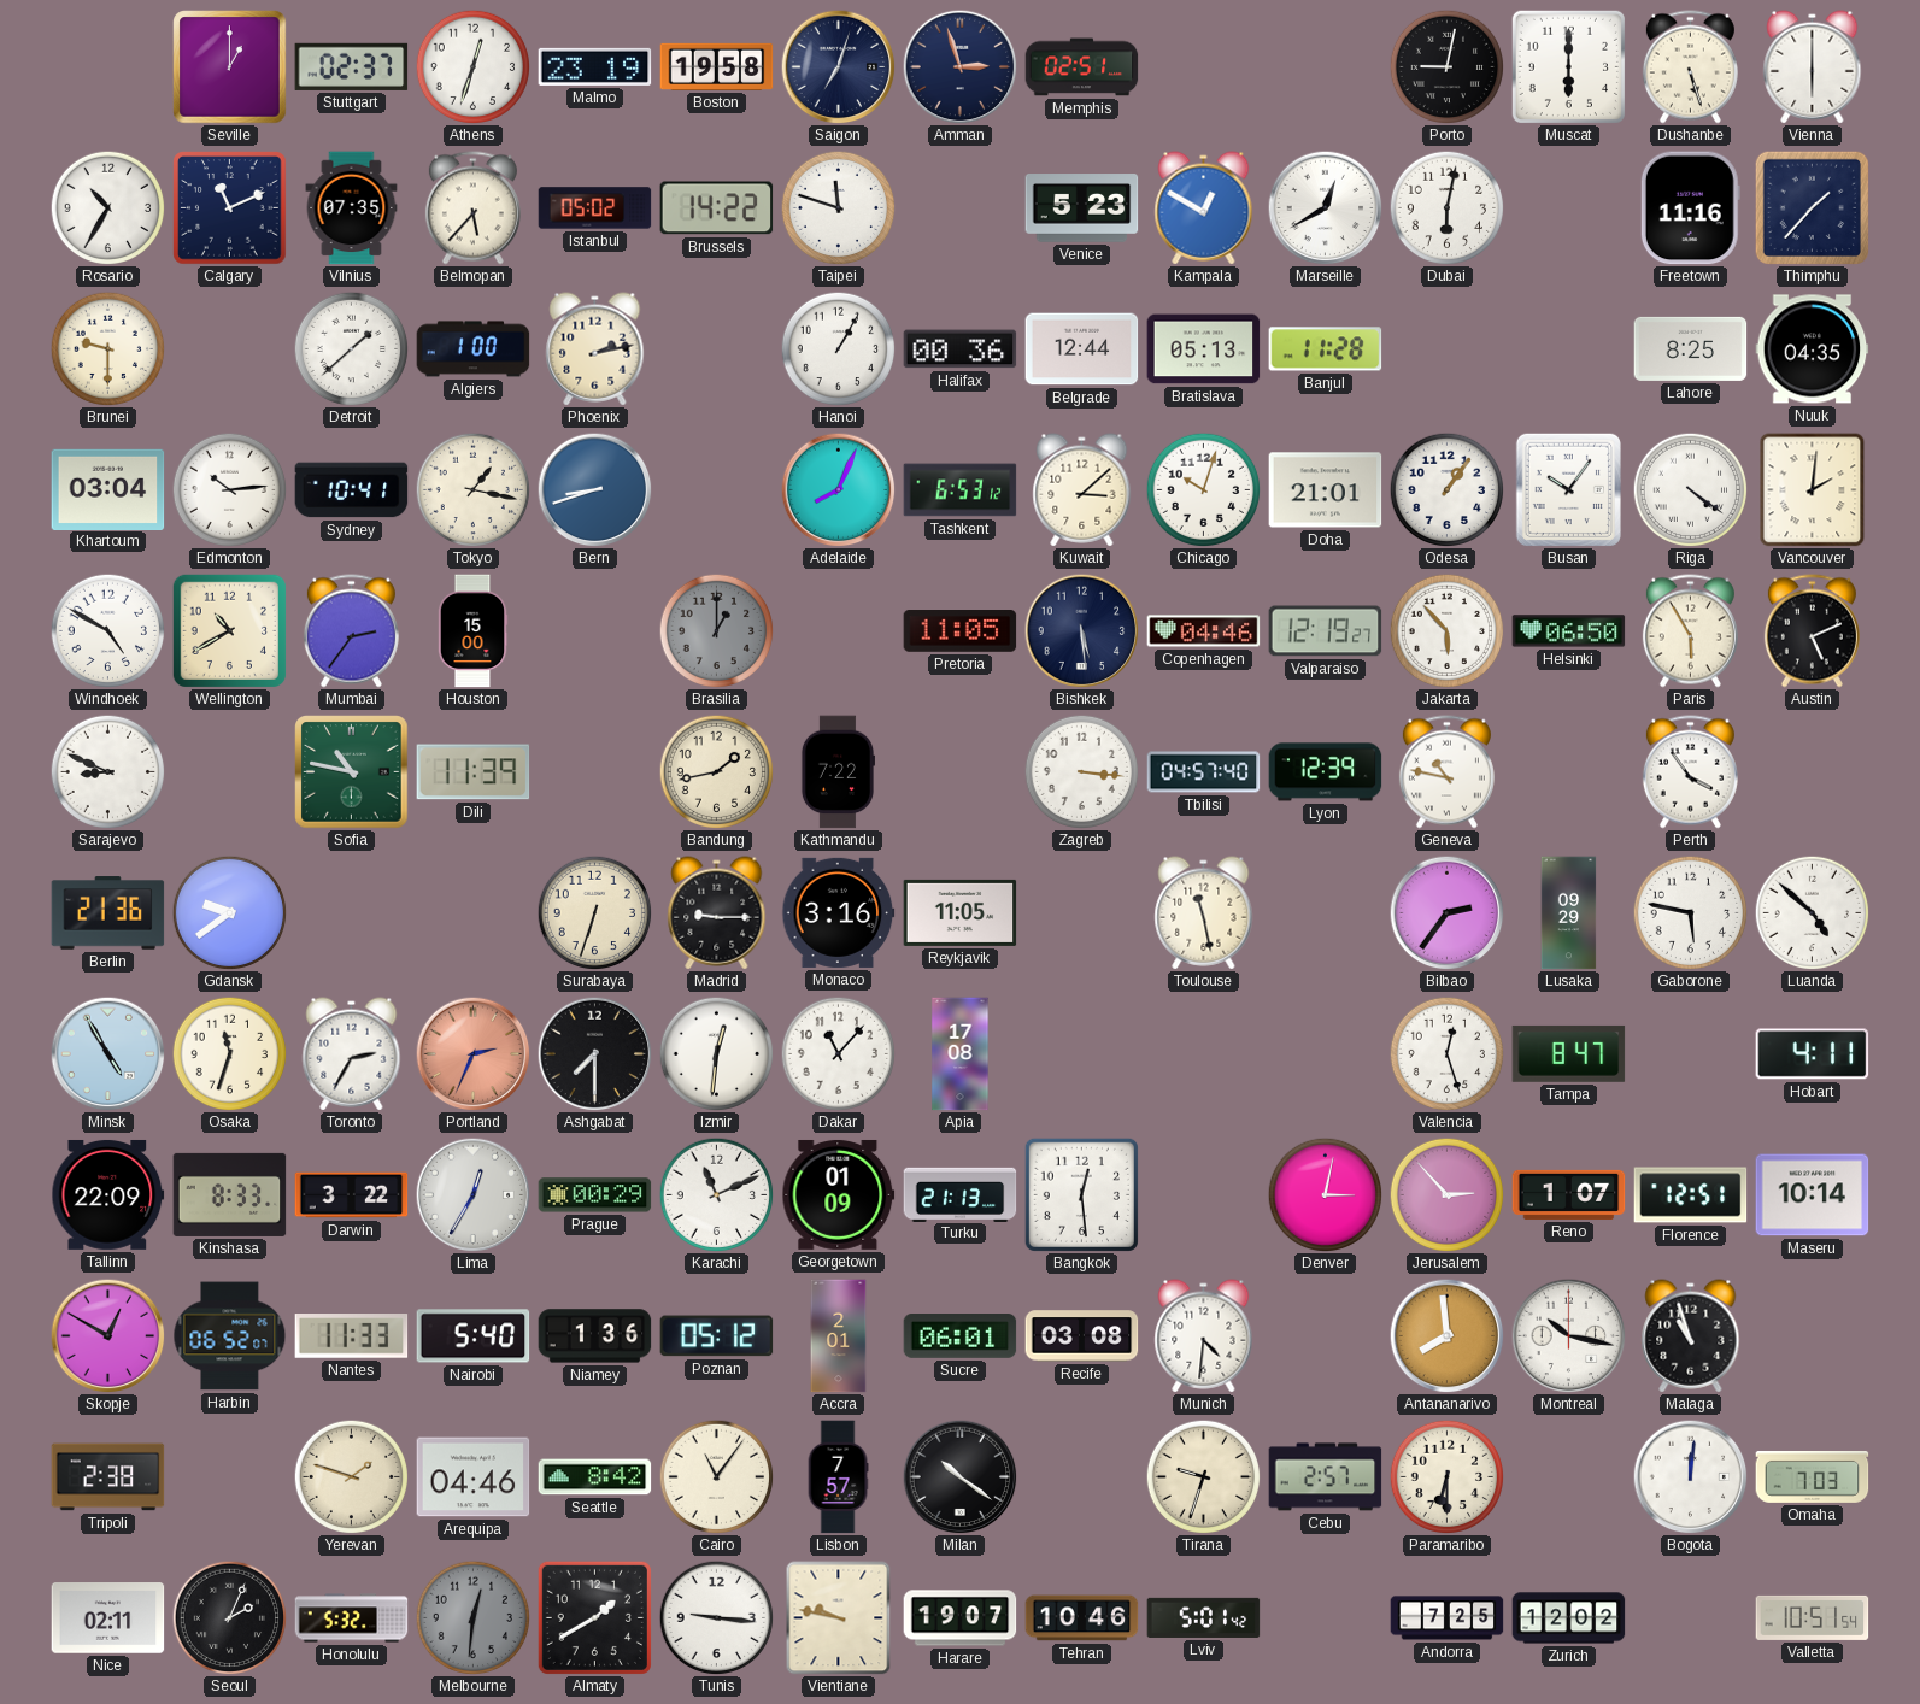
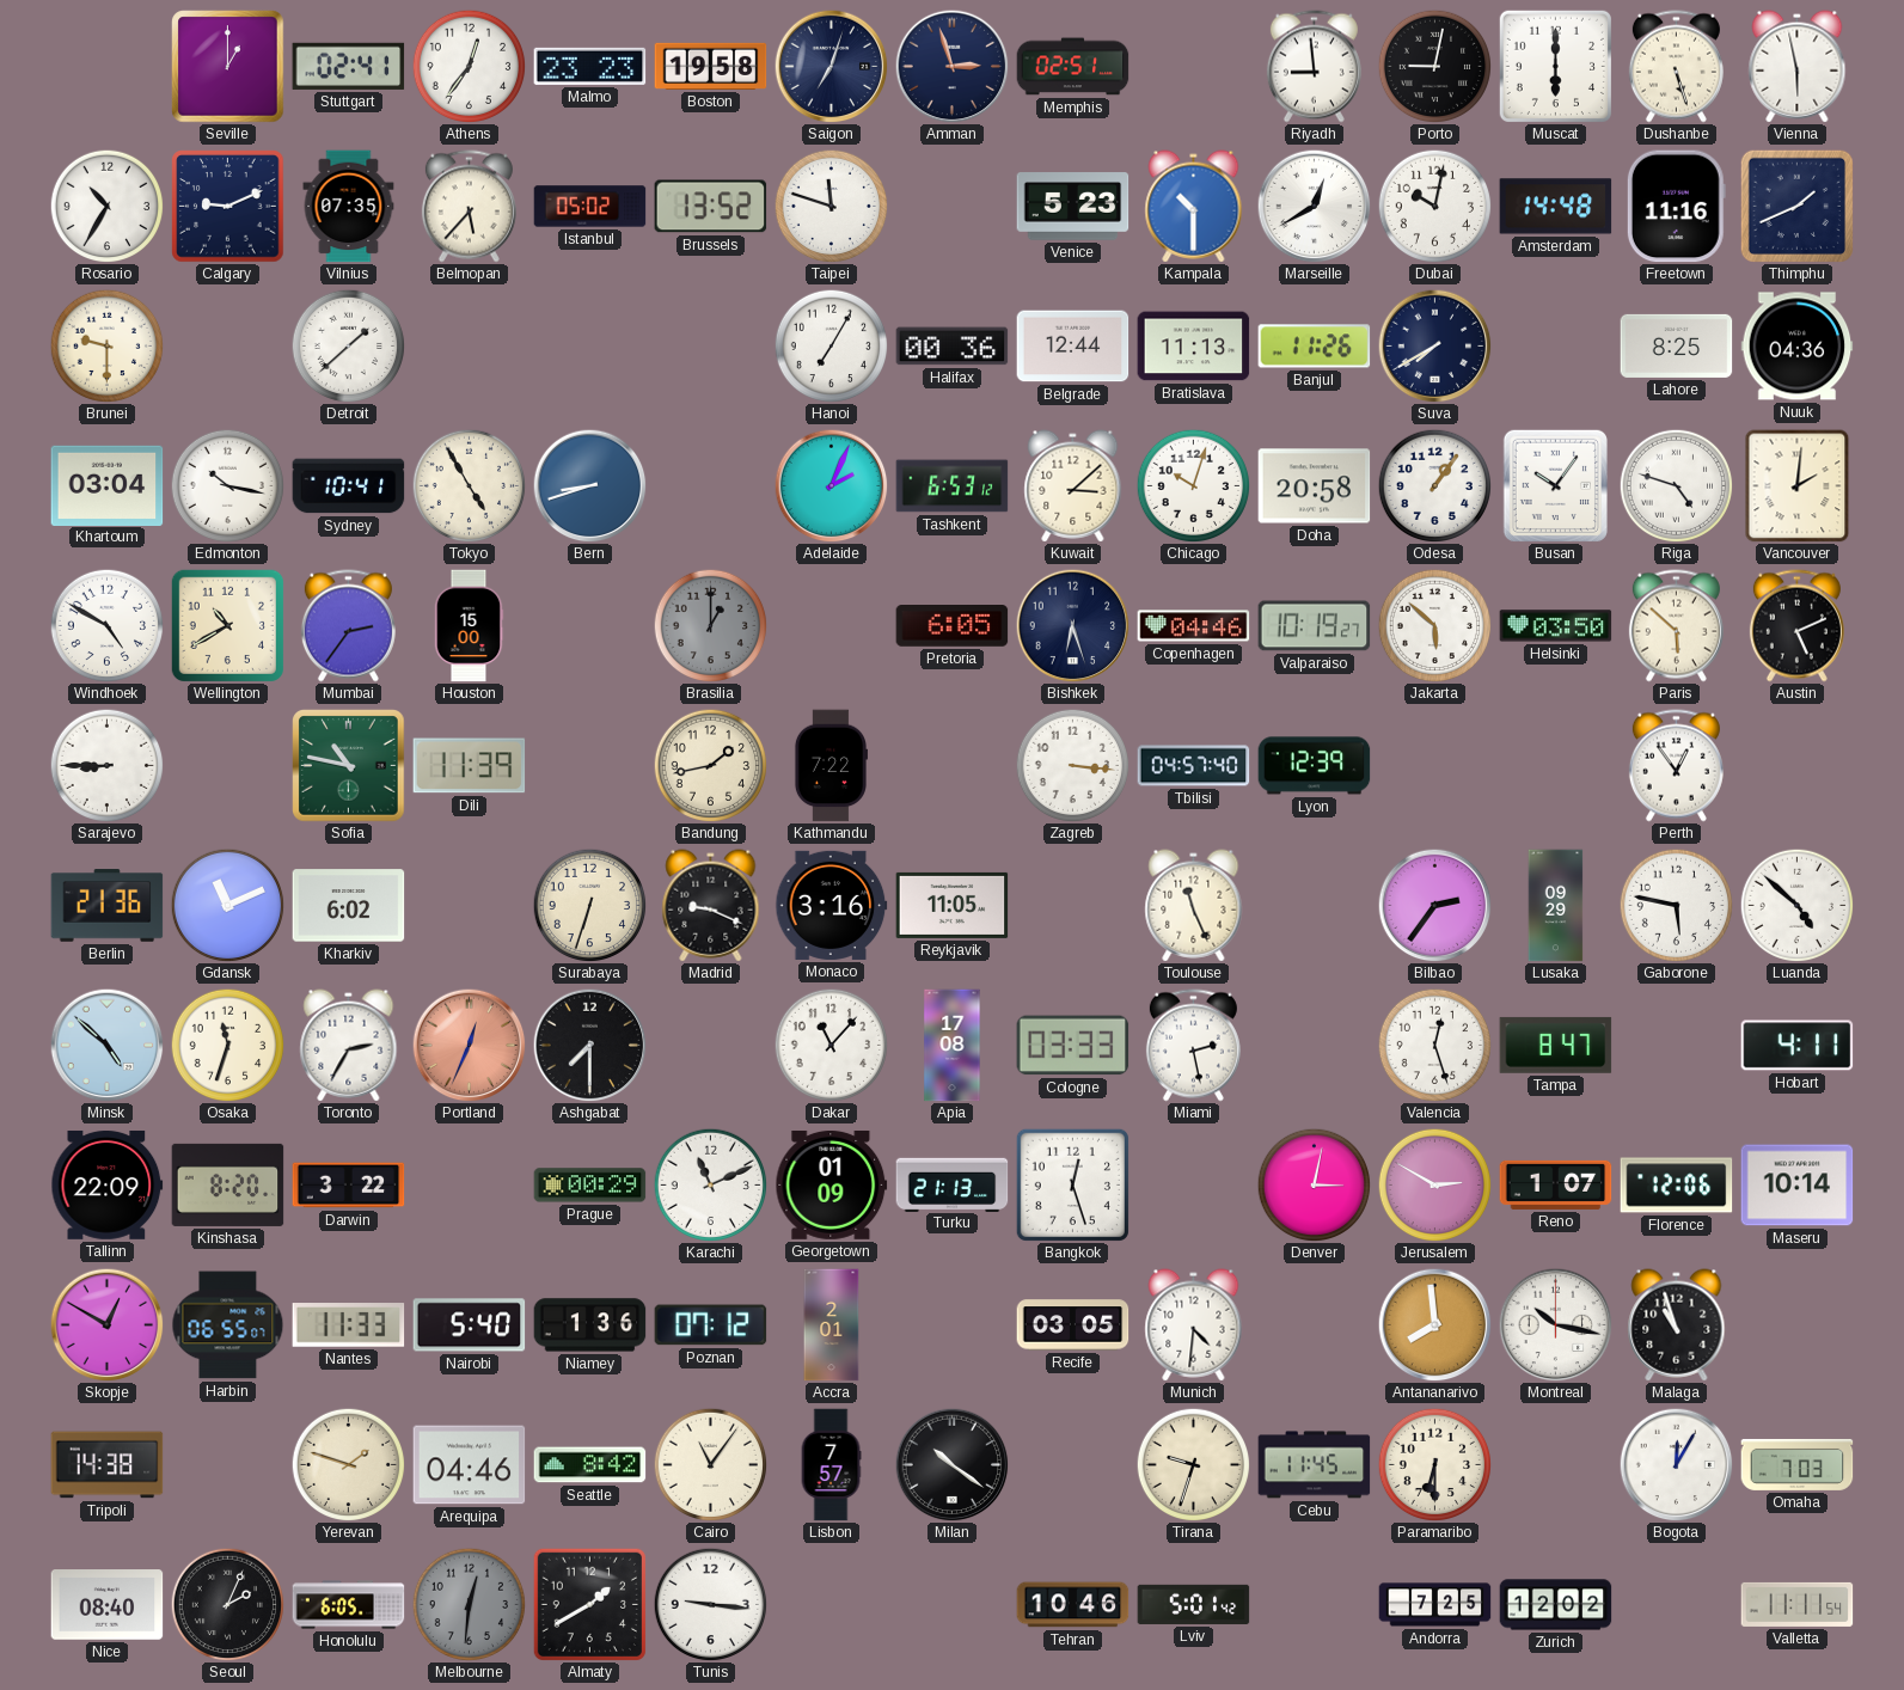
Stuttgart: 02:37 -> 02:41
Athens: 12:33 -> 12:36
Malmo: 23:19 -> 23:23
Riyadh: none -> 8:59
Vienna: 6:00 -> 5:58
Calgary: 11:11 -> 9:11
Brussels: 14:22 -> 13:52
Kampala: 12:50 -> 10:30
Dubai: 6:02 -> 10:02
Amsterdam: none -> 14:48
Thimphu: 1:37 -> 1:41
Algiers: 1:00 -> none
Phoenix: 2:13 -> none
Hanoi: 1:05 -> 7:05
Bratislava: 05:13 -> 11:13
Banjul: 11:28 -> 11:26
Suva: none -> 7:40
Nuuk: 04:35 -> 04:36
Edmonton: 10:14 -> 10:17
Tokyo: 1:17 -> 4:55
Adelaide: 8:04 -> 2:04
Doha: 21:01 -> 20:58
Riga: 4:21 -> 4:48
Pretoria: 11:05 -> 6:05
Bishkek: 5:29 -> 6:27
Valparaiso: 12:19 -> 10:19
Jakarta: 5:53 -> 5:52
Helsinki: 06:50 -> 03:50
Paris: 5:55 -> 5:52
Sarajevo: 8:49 -> 8:45
Geneva: 10:47 -> none
Perth: 3:54 -> 12:54
Gdansk: 9:39 -> 11:11
Kharkiv: none -> 6:02
Madrid: 9:15 -> 9:19
Toulouse: 11:28 -> 11:26
Minsk: 4:55 -> 4:52
Portland: 2:34 -> 12:34
Izmir: 12:31 -> none
Cologne: none -> 03:33
Miami: none -> 2:28
Kinshasa: 8:33 -> 8:20
Lima: 12:35 -> none
Bangkok: 12:29 -> 12:27
Jerusalem: 2:53 -> 2:50
Florence: 12:51 -> 12:06
Harbin: 06:52 -> 06:55
Poznan: 05:12 -> 07:12
Sucre: 06:01 -> none
Recife: 03:08 -> 03:05
Tripoli: 2:38 -> 14:38
Cebu: 2:57 -> 11:45
Bogota: 12:01 -> 12:05
Nice: 02:11 -> 08:40
Honolulu: 5:32 -> 6:05
Vientiane: 9:47 -> none
Harare: 19:07 -> none
Valletta: 10:51 -> 11:11
